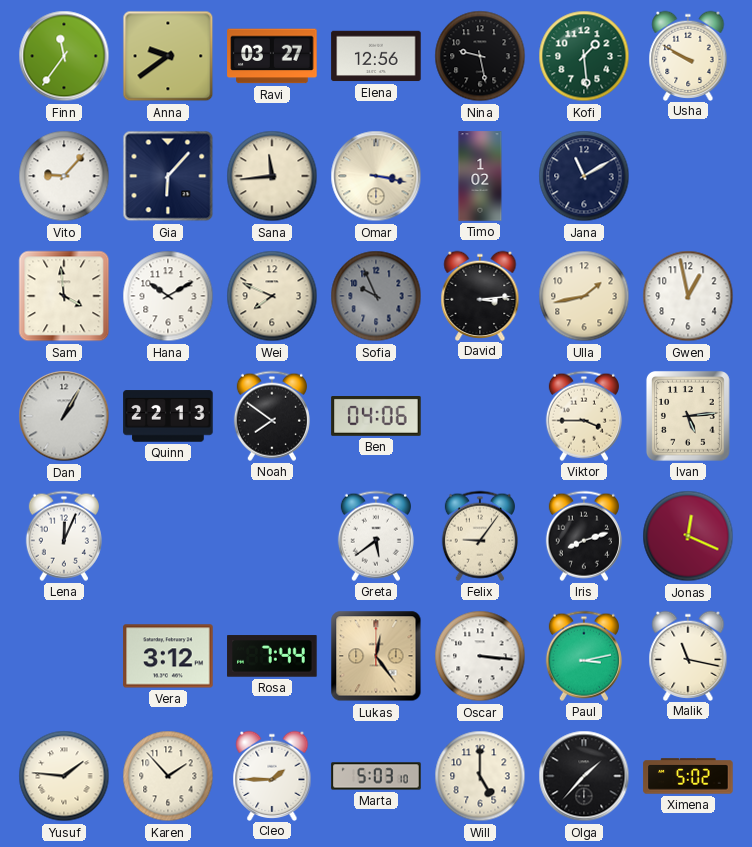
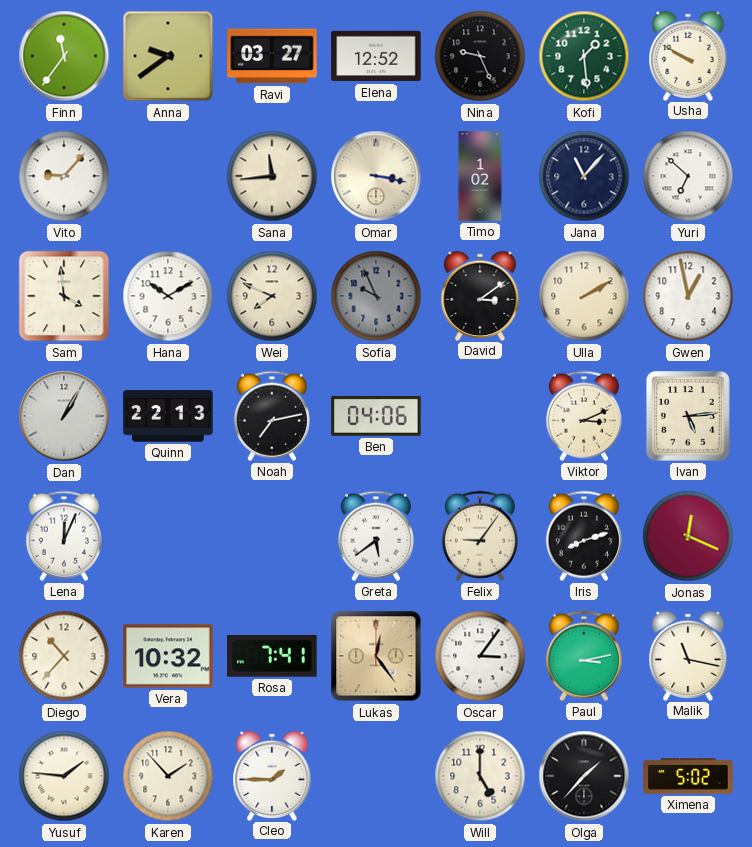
Elena: 12:56 -> 12:52
Nina: 9:28 -> 9:26
Gia: 6:07 -> none
Jana: 11:10 -> 11:07
Yuri: none -> 6:52
David: 3:14 -> 3:09
Ulla: 1:43 -> 2:10
Noah: 7:51 -> 7:13
Viktor: 3:45 -> 3:11
Diego: none -> 10:37
Vera: 3:12 -> 10:32
Rosa: 7:44 -> 7:41
Oscar: 3:16 -> 3:06
Marta: 5:03 -> none
